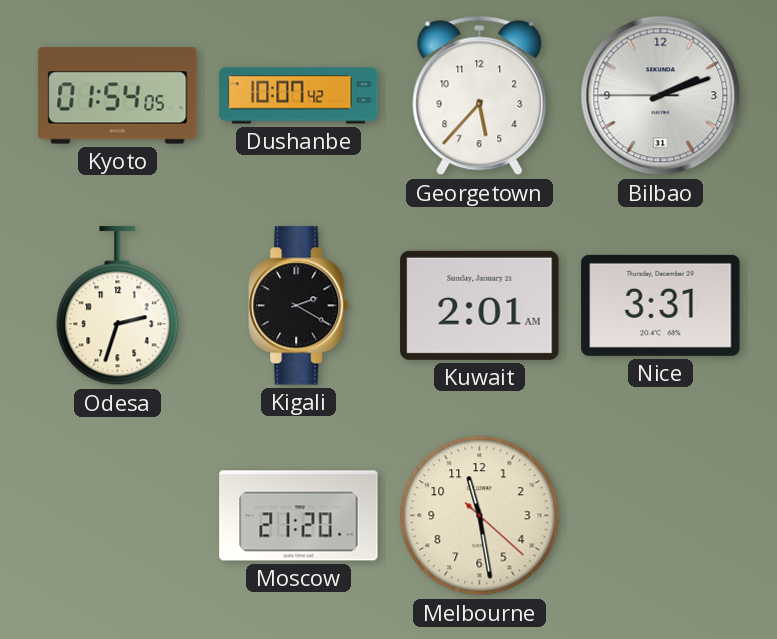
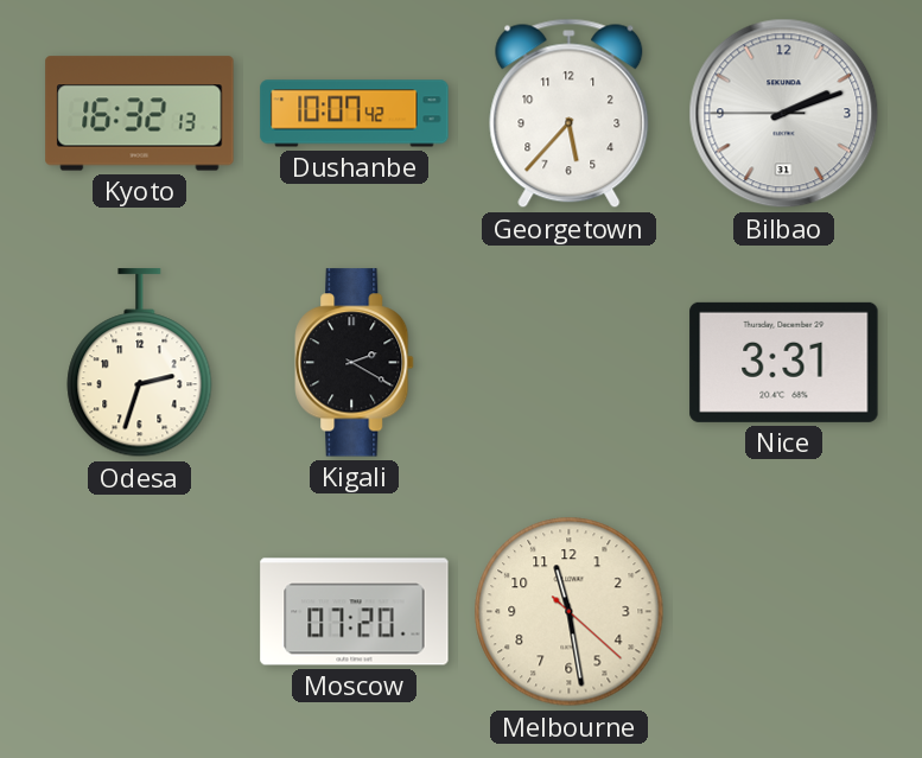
Kyoto: 01:54 -> 16:32
Kuwait: 2:01 -> none
Moscow: 21:20 -> 07:20
